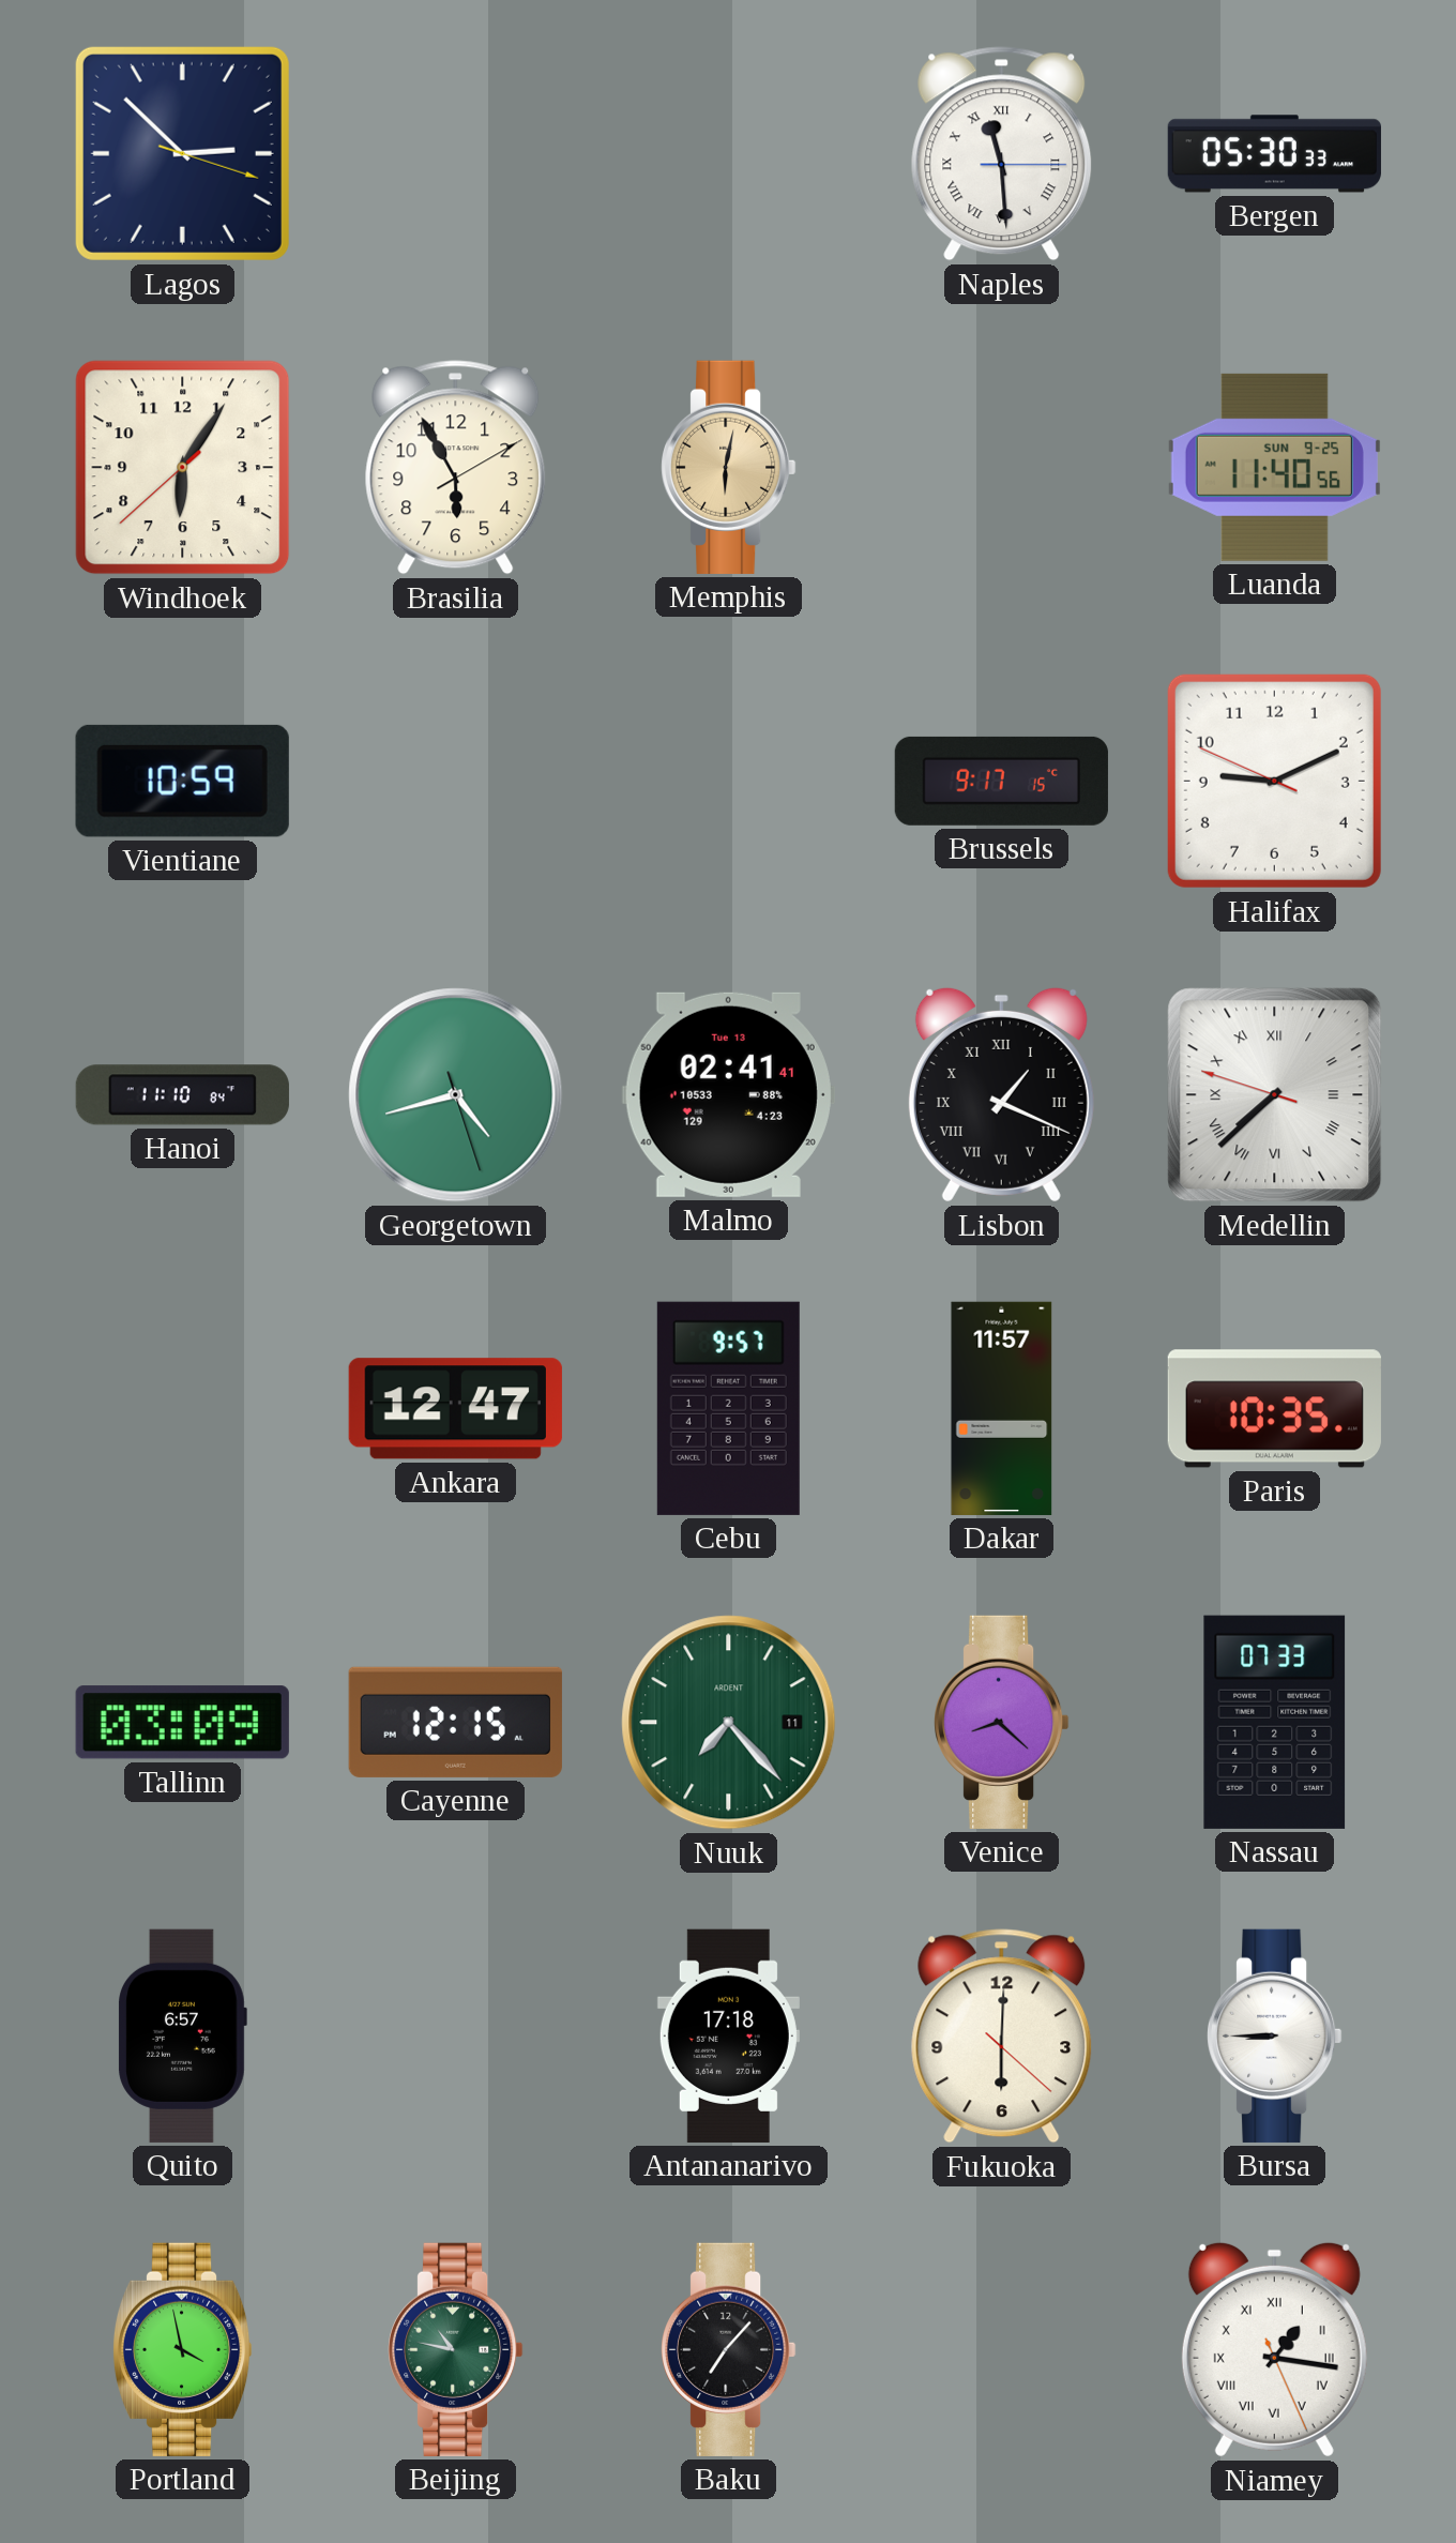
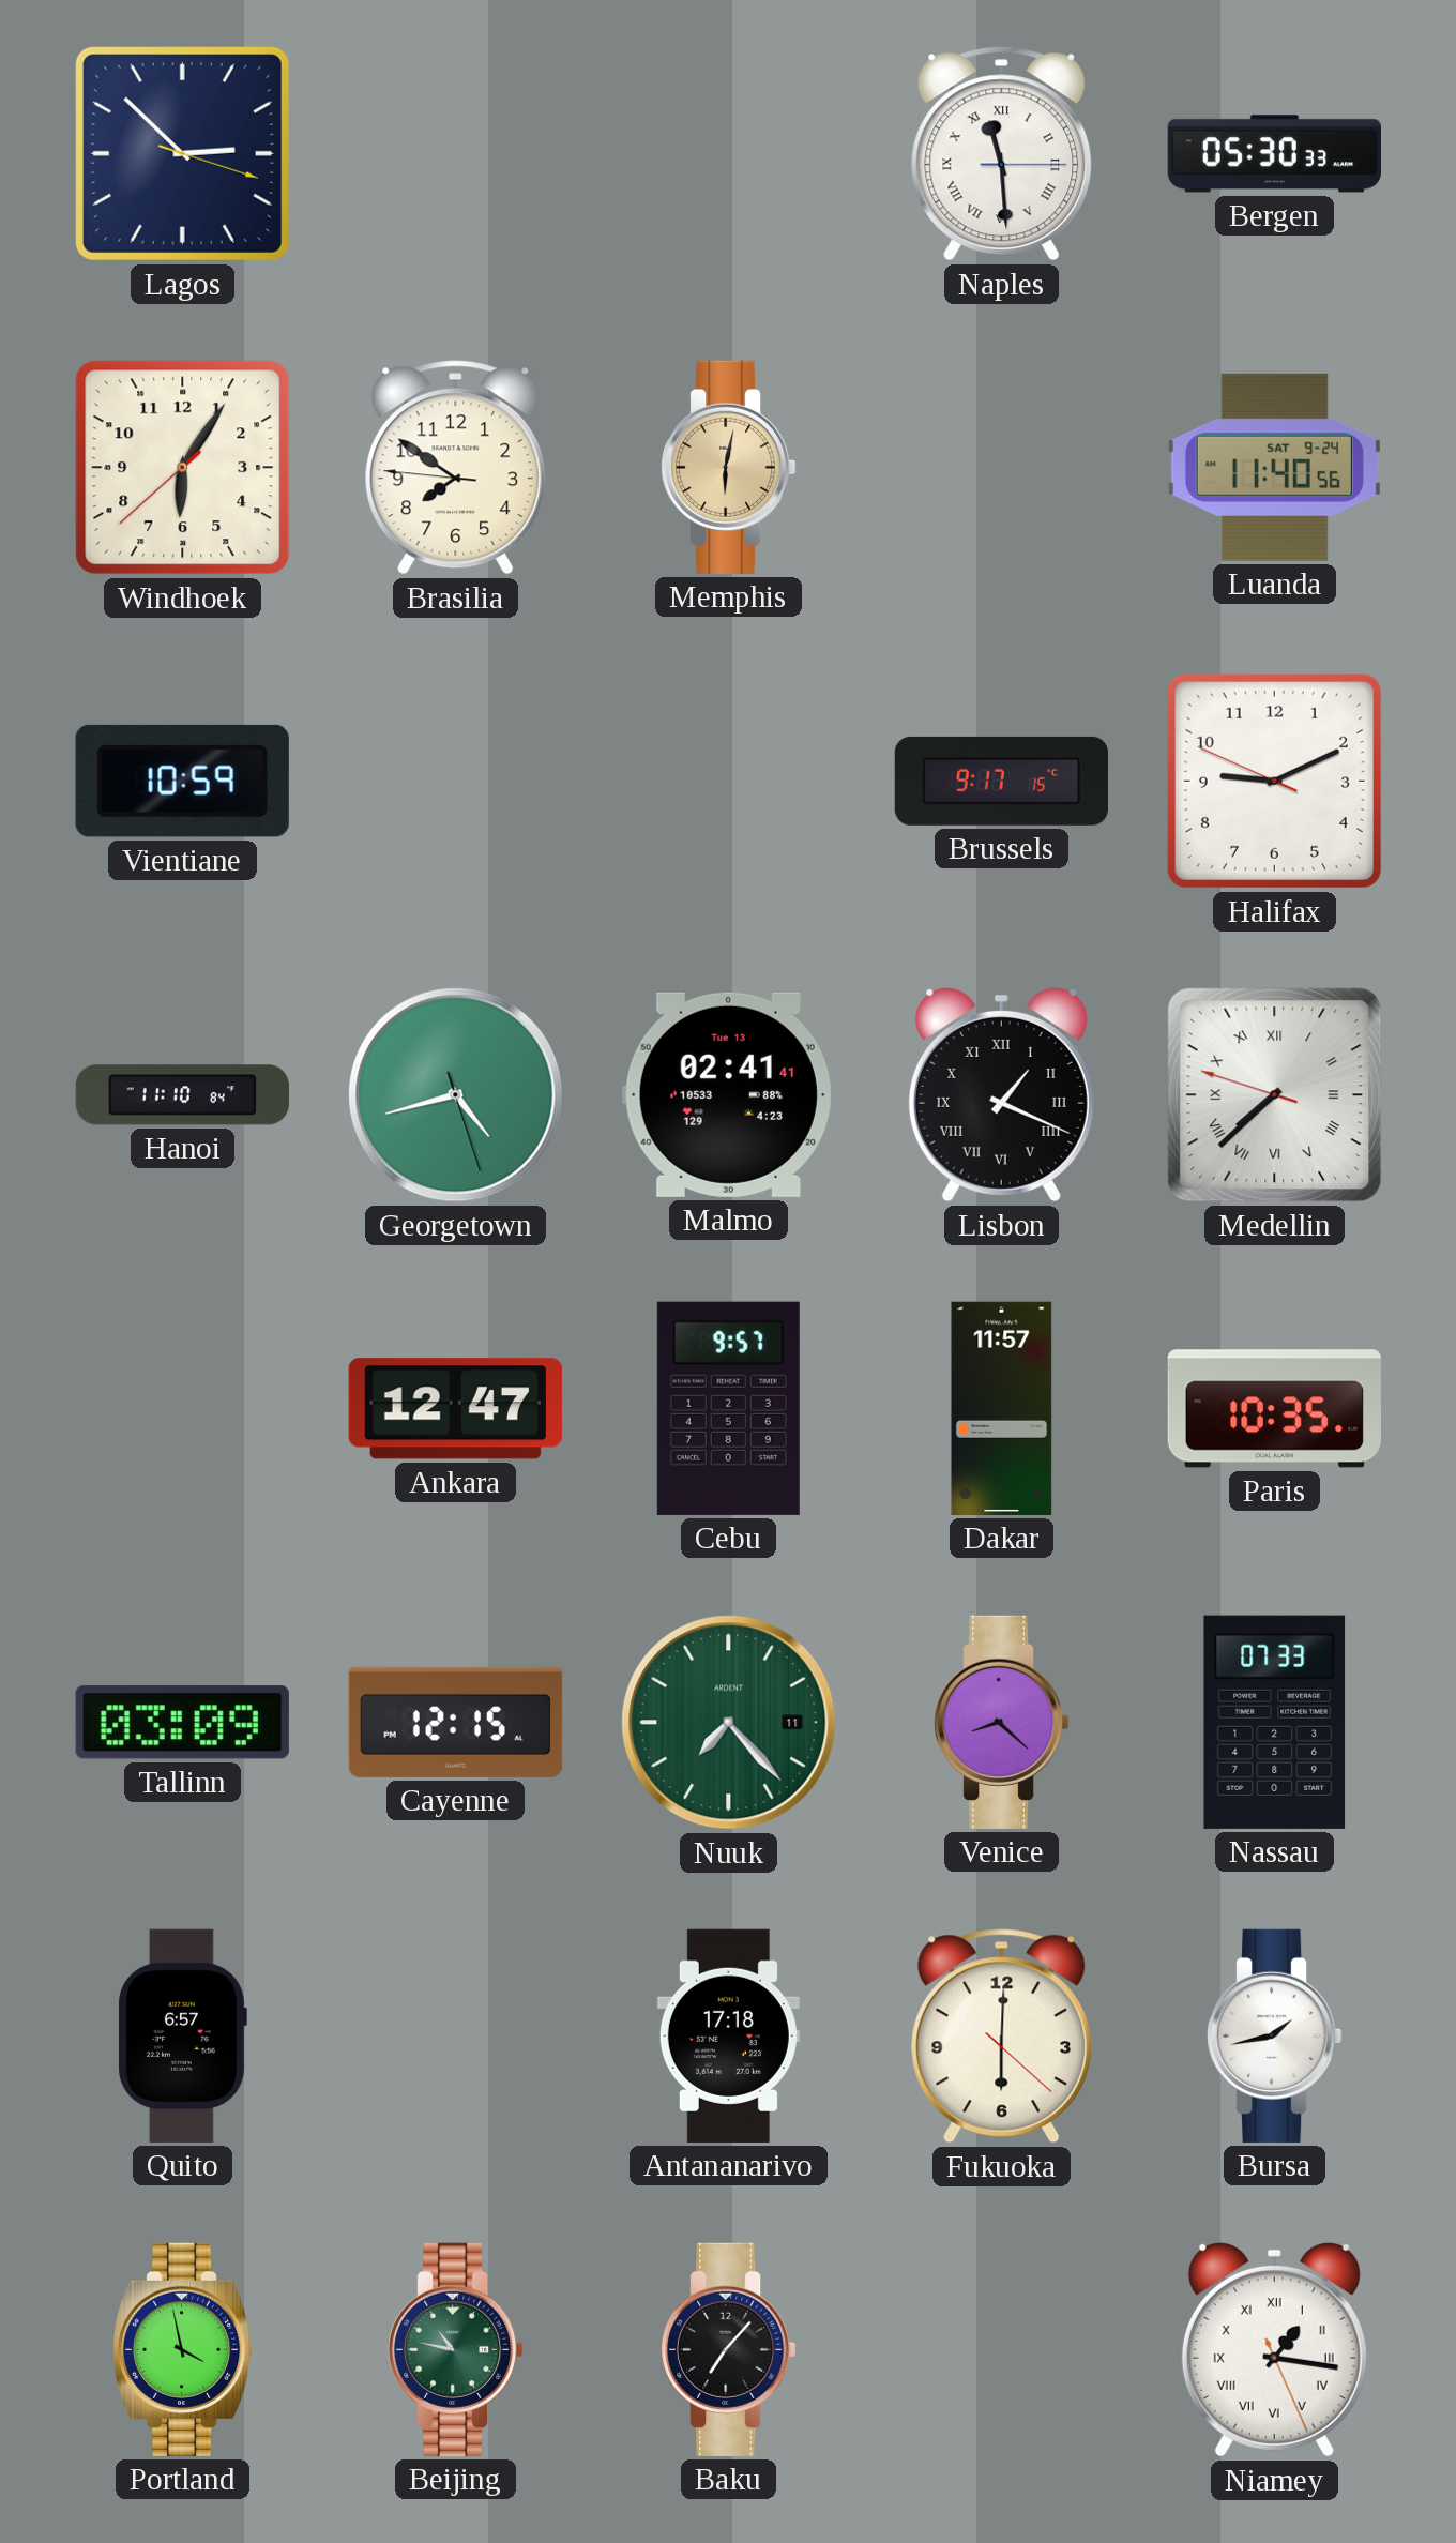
Brasilia: 5:55 -> 7:50
Luanda date: SUN 9-25 -> SAT 9-24
Bursa: 8:45 -> 1:43
